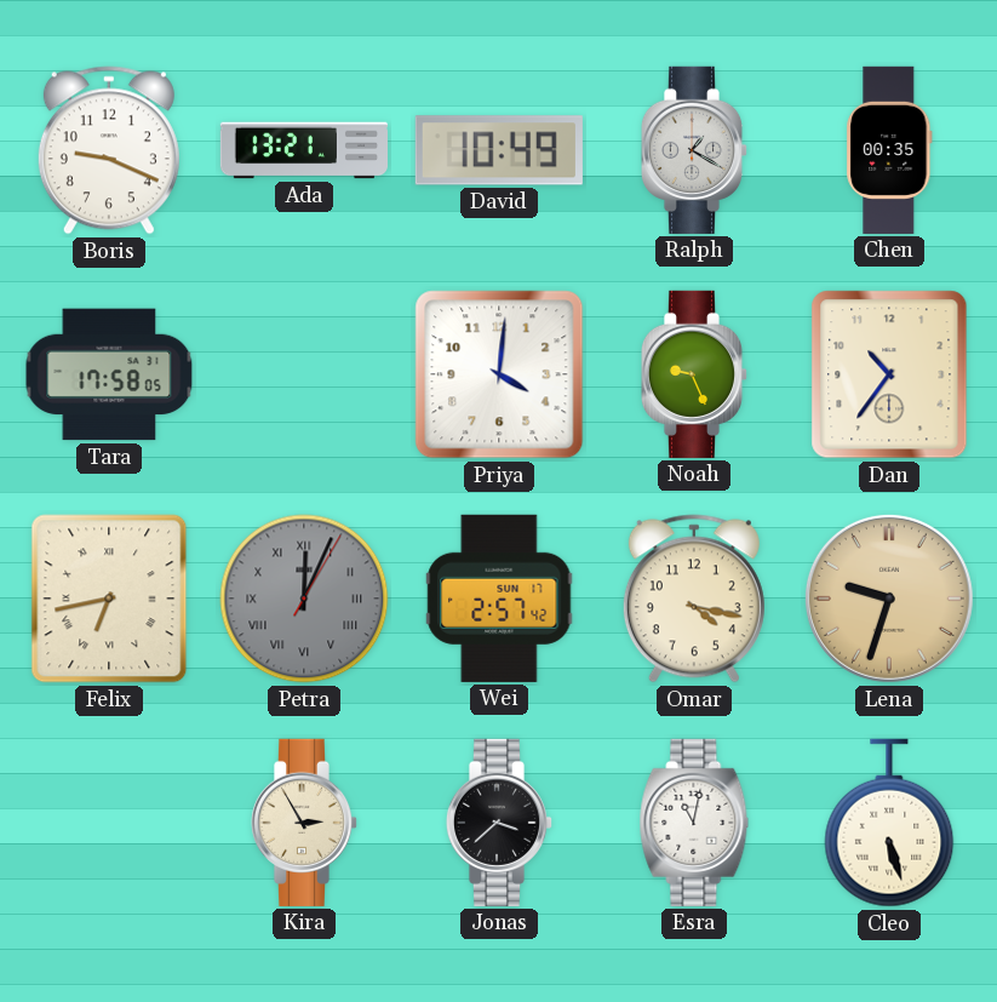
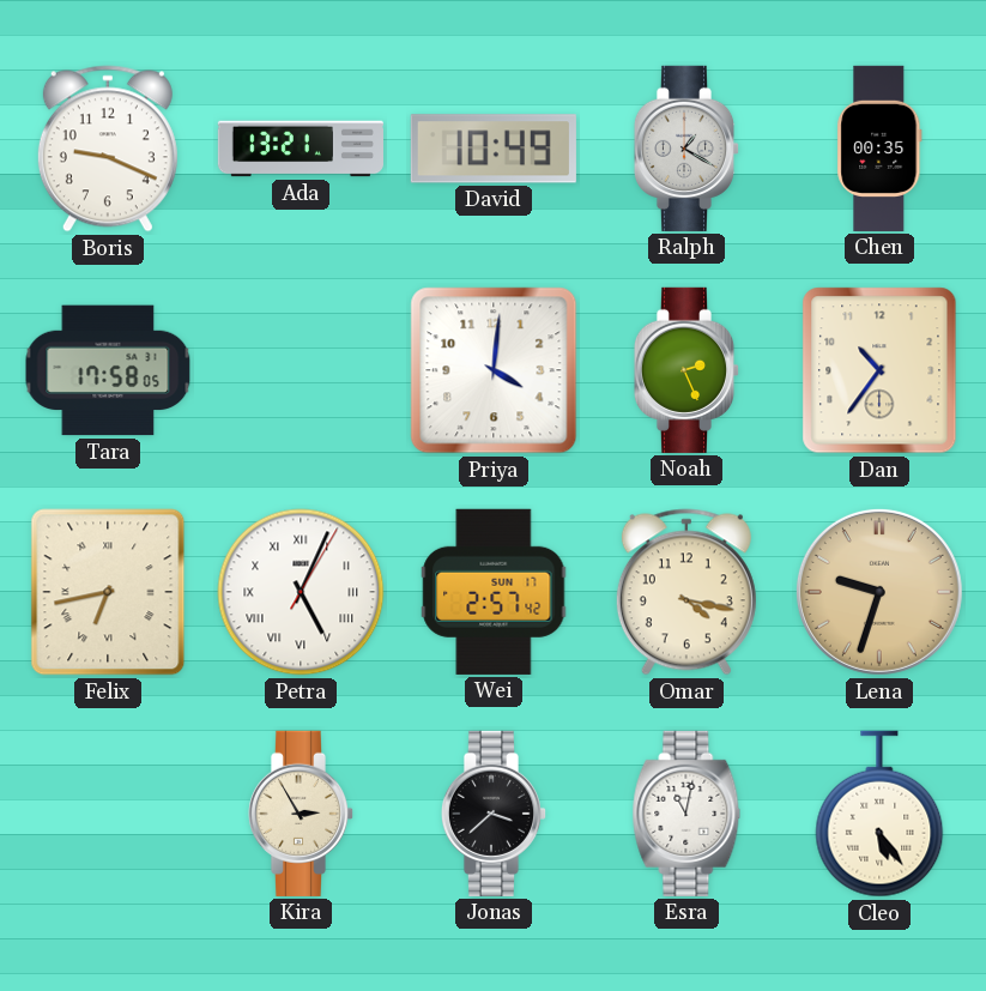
Noah: 9:26 -> 2:26
Petra: 12:04 -> 5:04
Petra dial: grey -> white
Cleo: 5:27 -> 5:24
